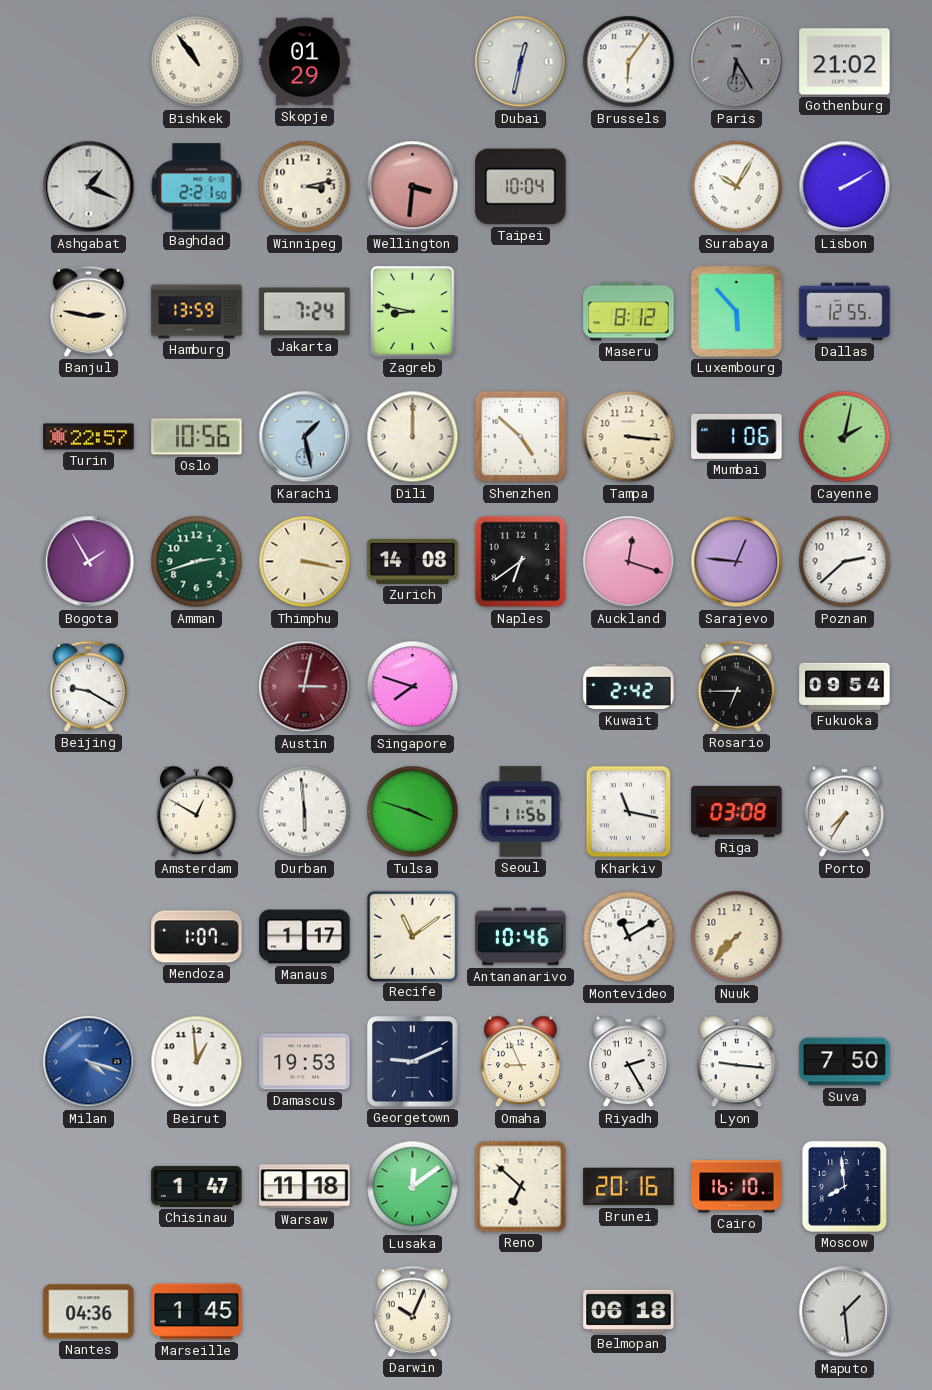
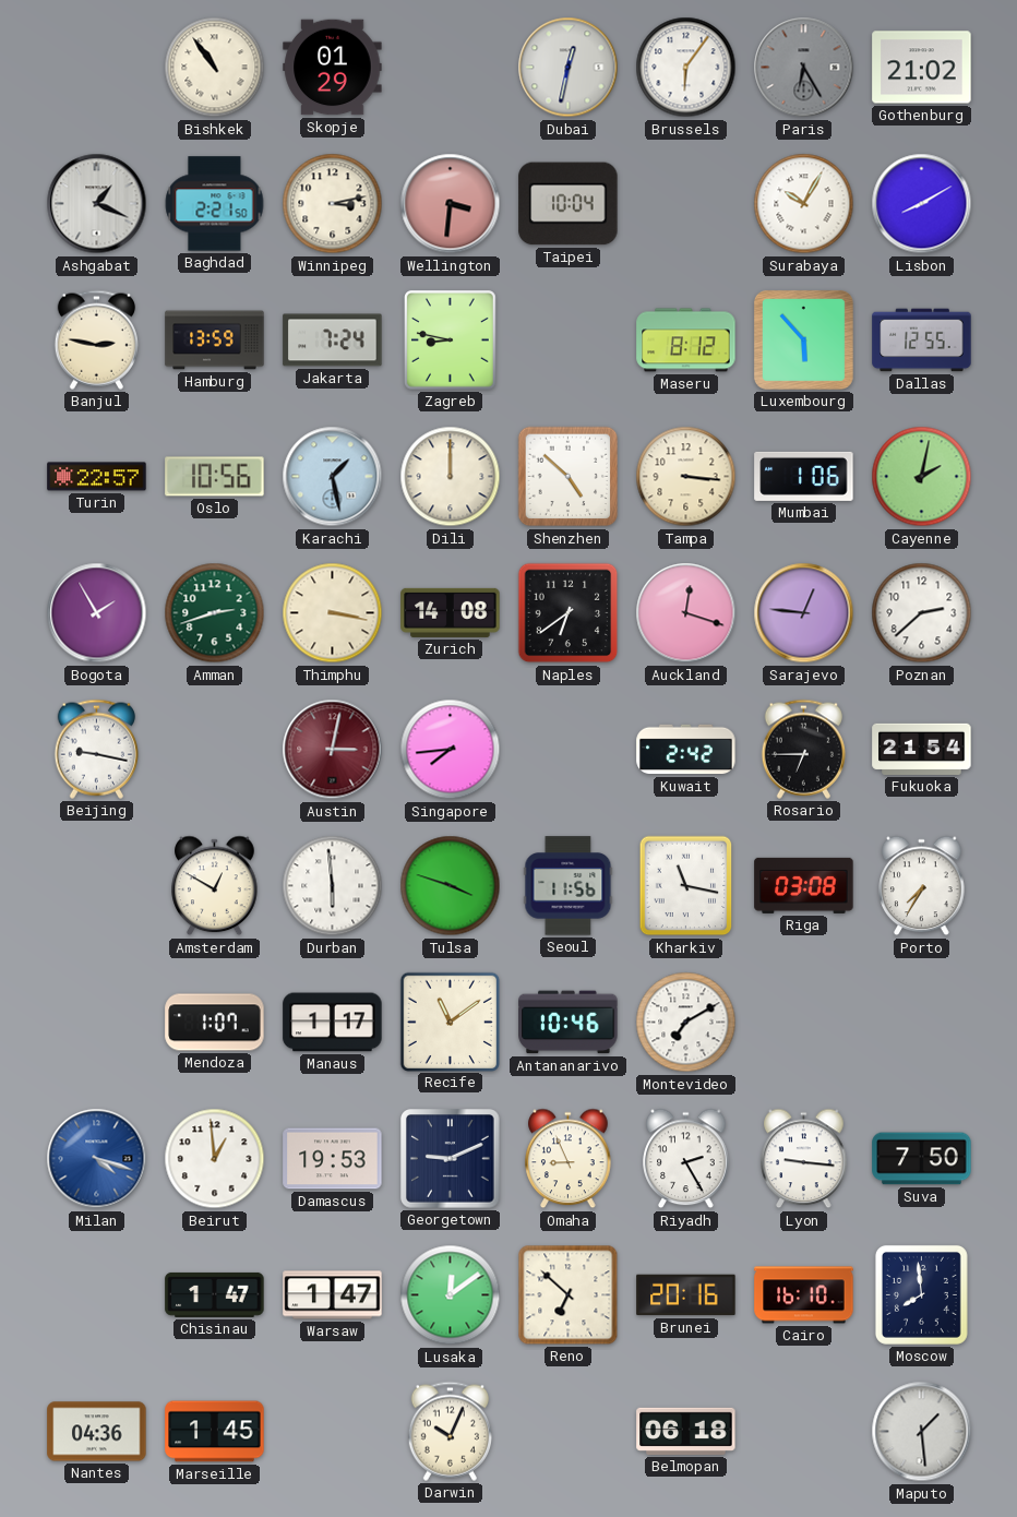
Lisbon: 2:10 -> 8:10
Beijing: 9:20 -> 9:17
Singapore: 7:48 -> 7:44
Fukuoka: 09:54 -> 21:54
Montevideo: 11:10 -> 7:10
Nuuk: 7:37 -> none
Warsaw: 11:18 -> 1:47
